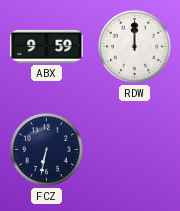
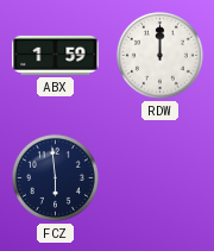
ABX: 9:59 -> 1:59
FCZ: 6:32 -> 5:59
